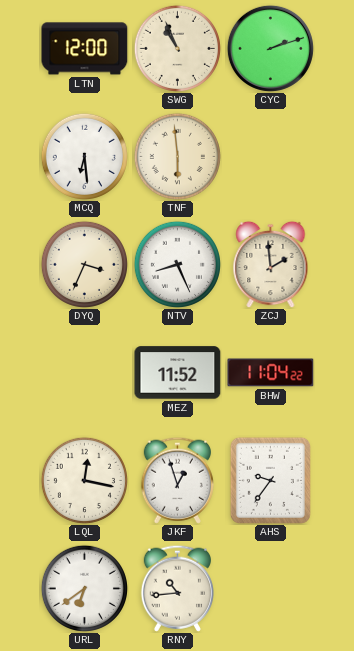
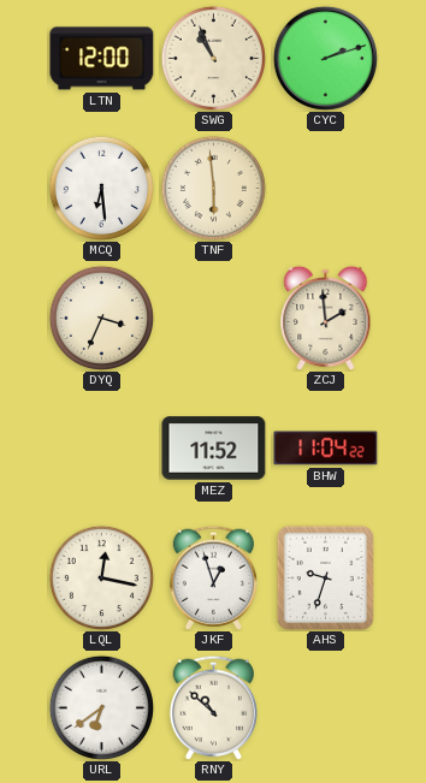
NTV: 8:26 -> none
AHS: 9:36 -> 9:33
RNY: 10:44 -> 10:52
